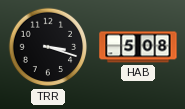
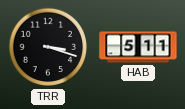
HAB: 5:08 -> 5:11
